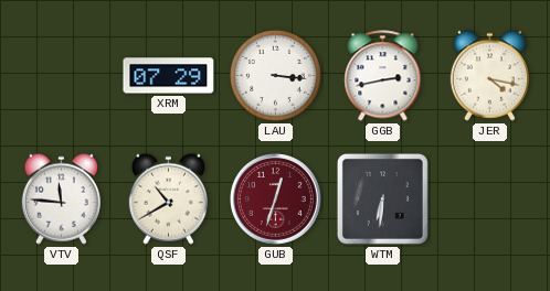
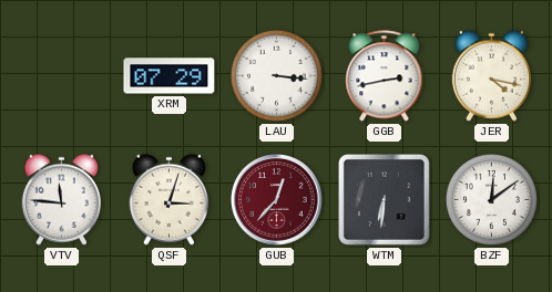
QSF: 10:40 -> 3:03
GUB: 12:33 -> 12:37
BZF: none -> 12:09
